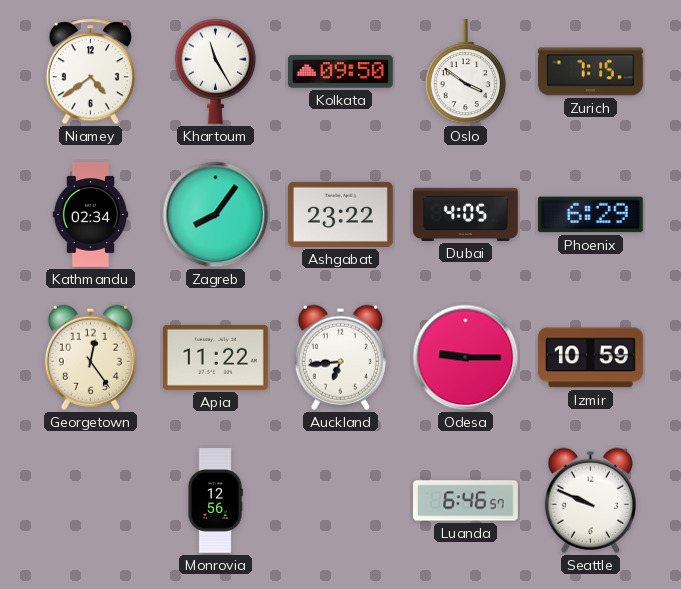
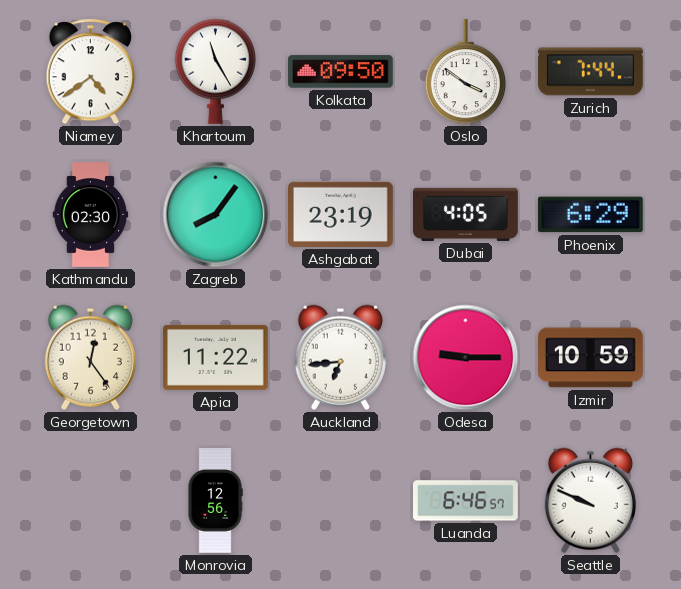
Zurich: 7:15 -> 7:44
Kathmandu: 02:34 -> 02:30
Ashgabat: 23:22 -> 23:19
